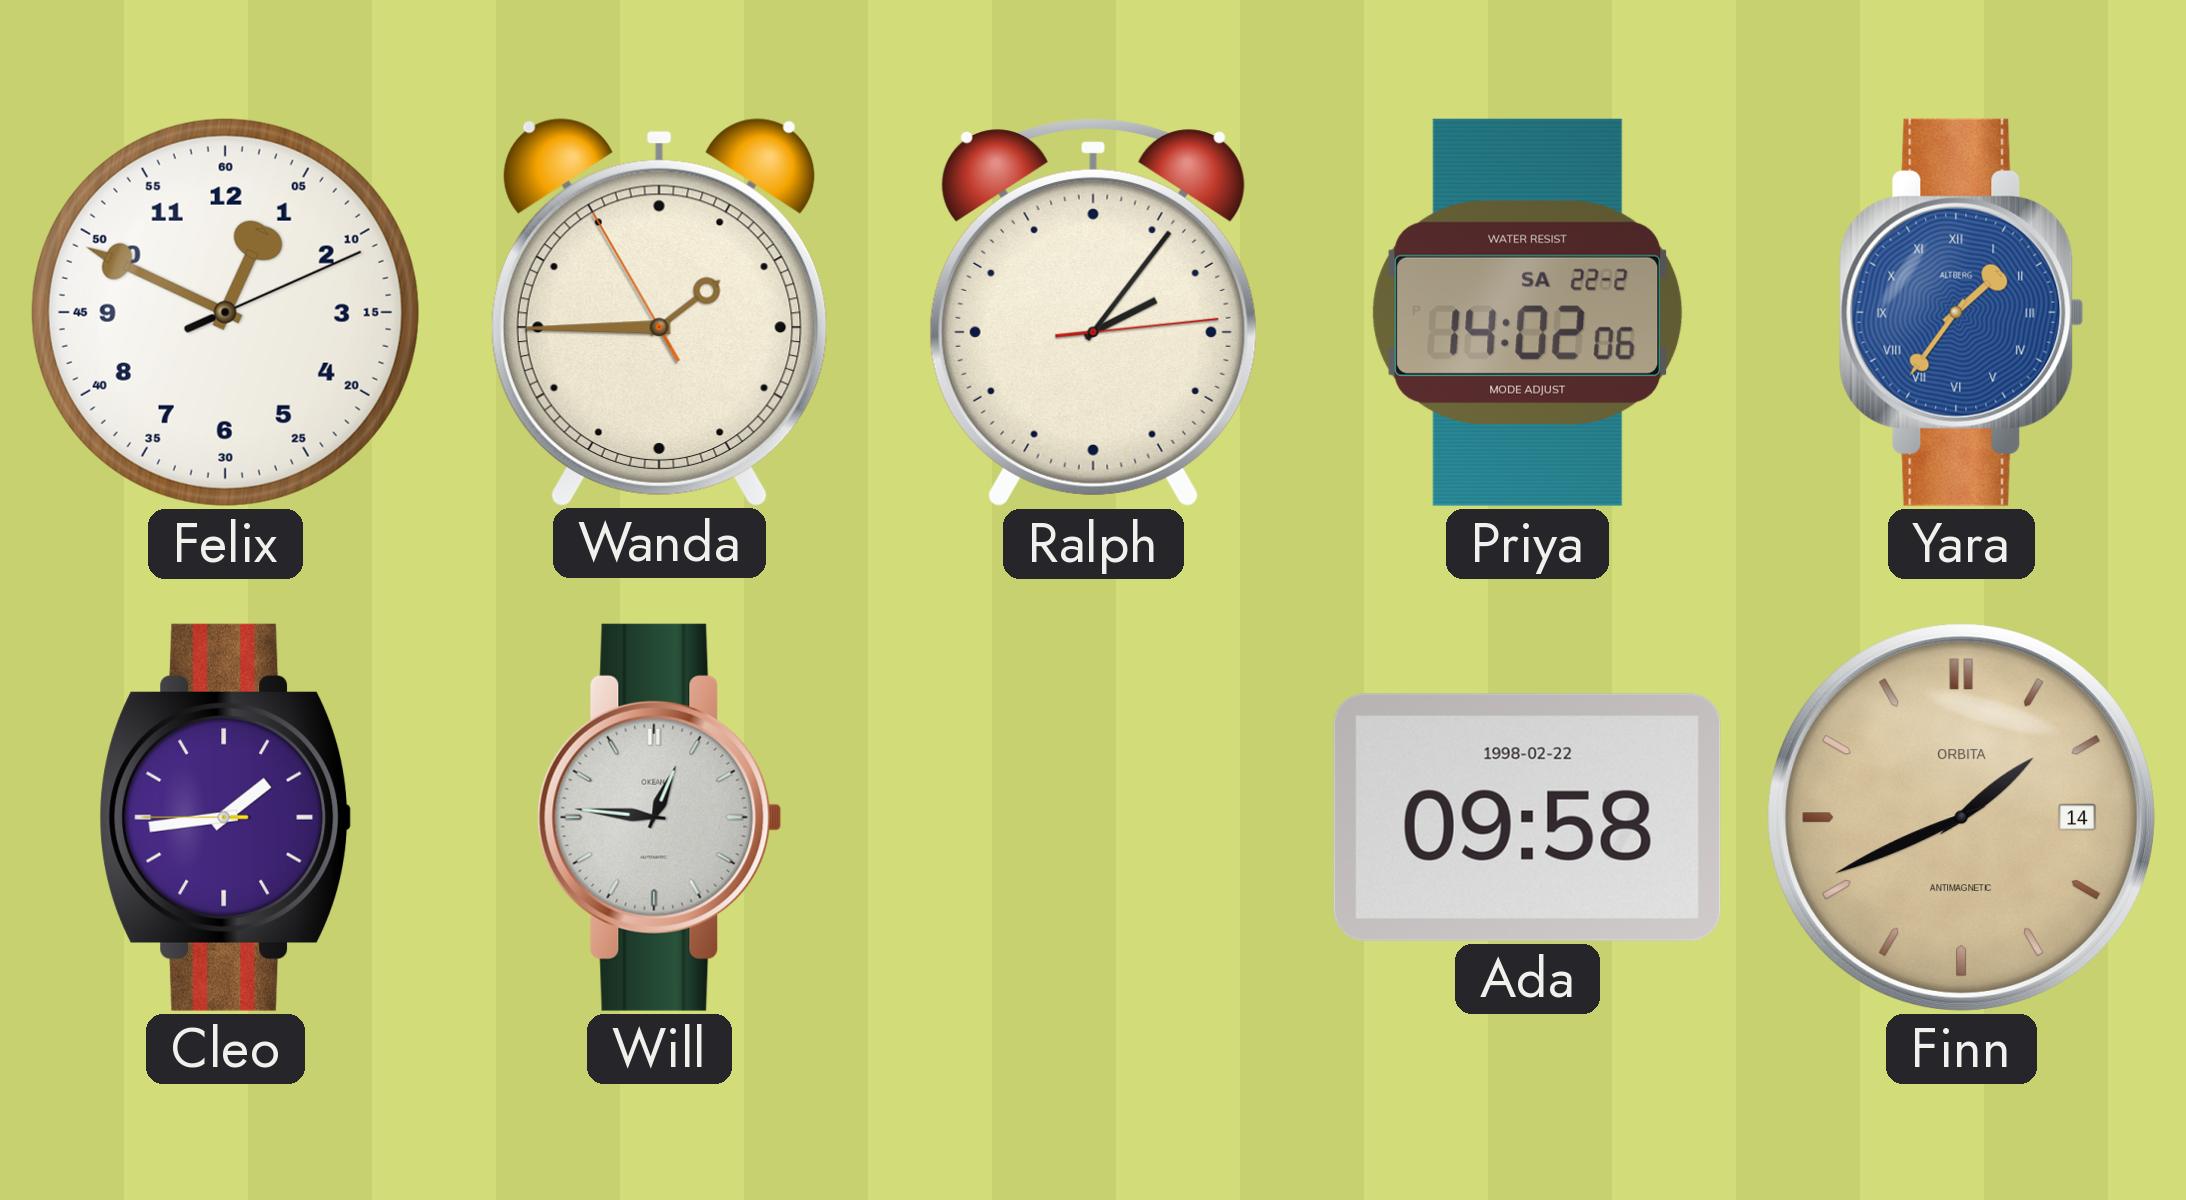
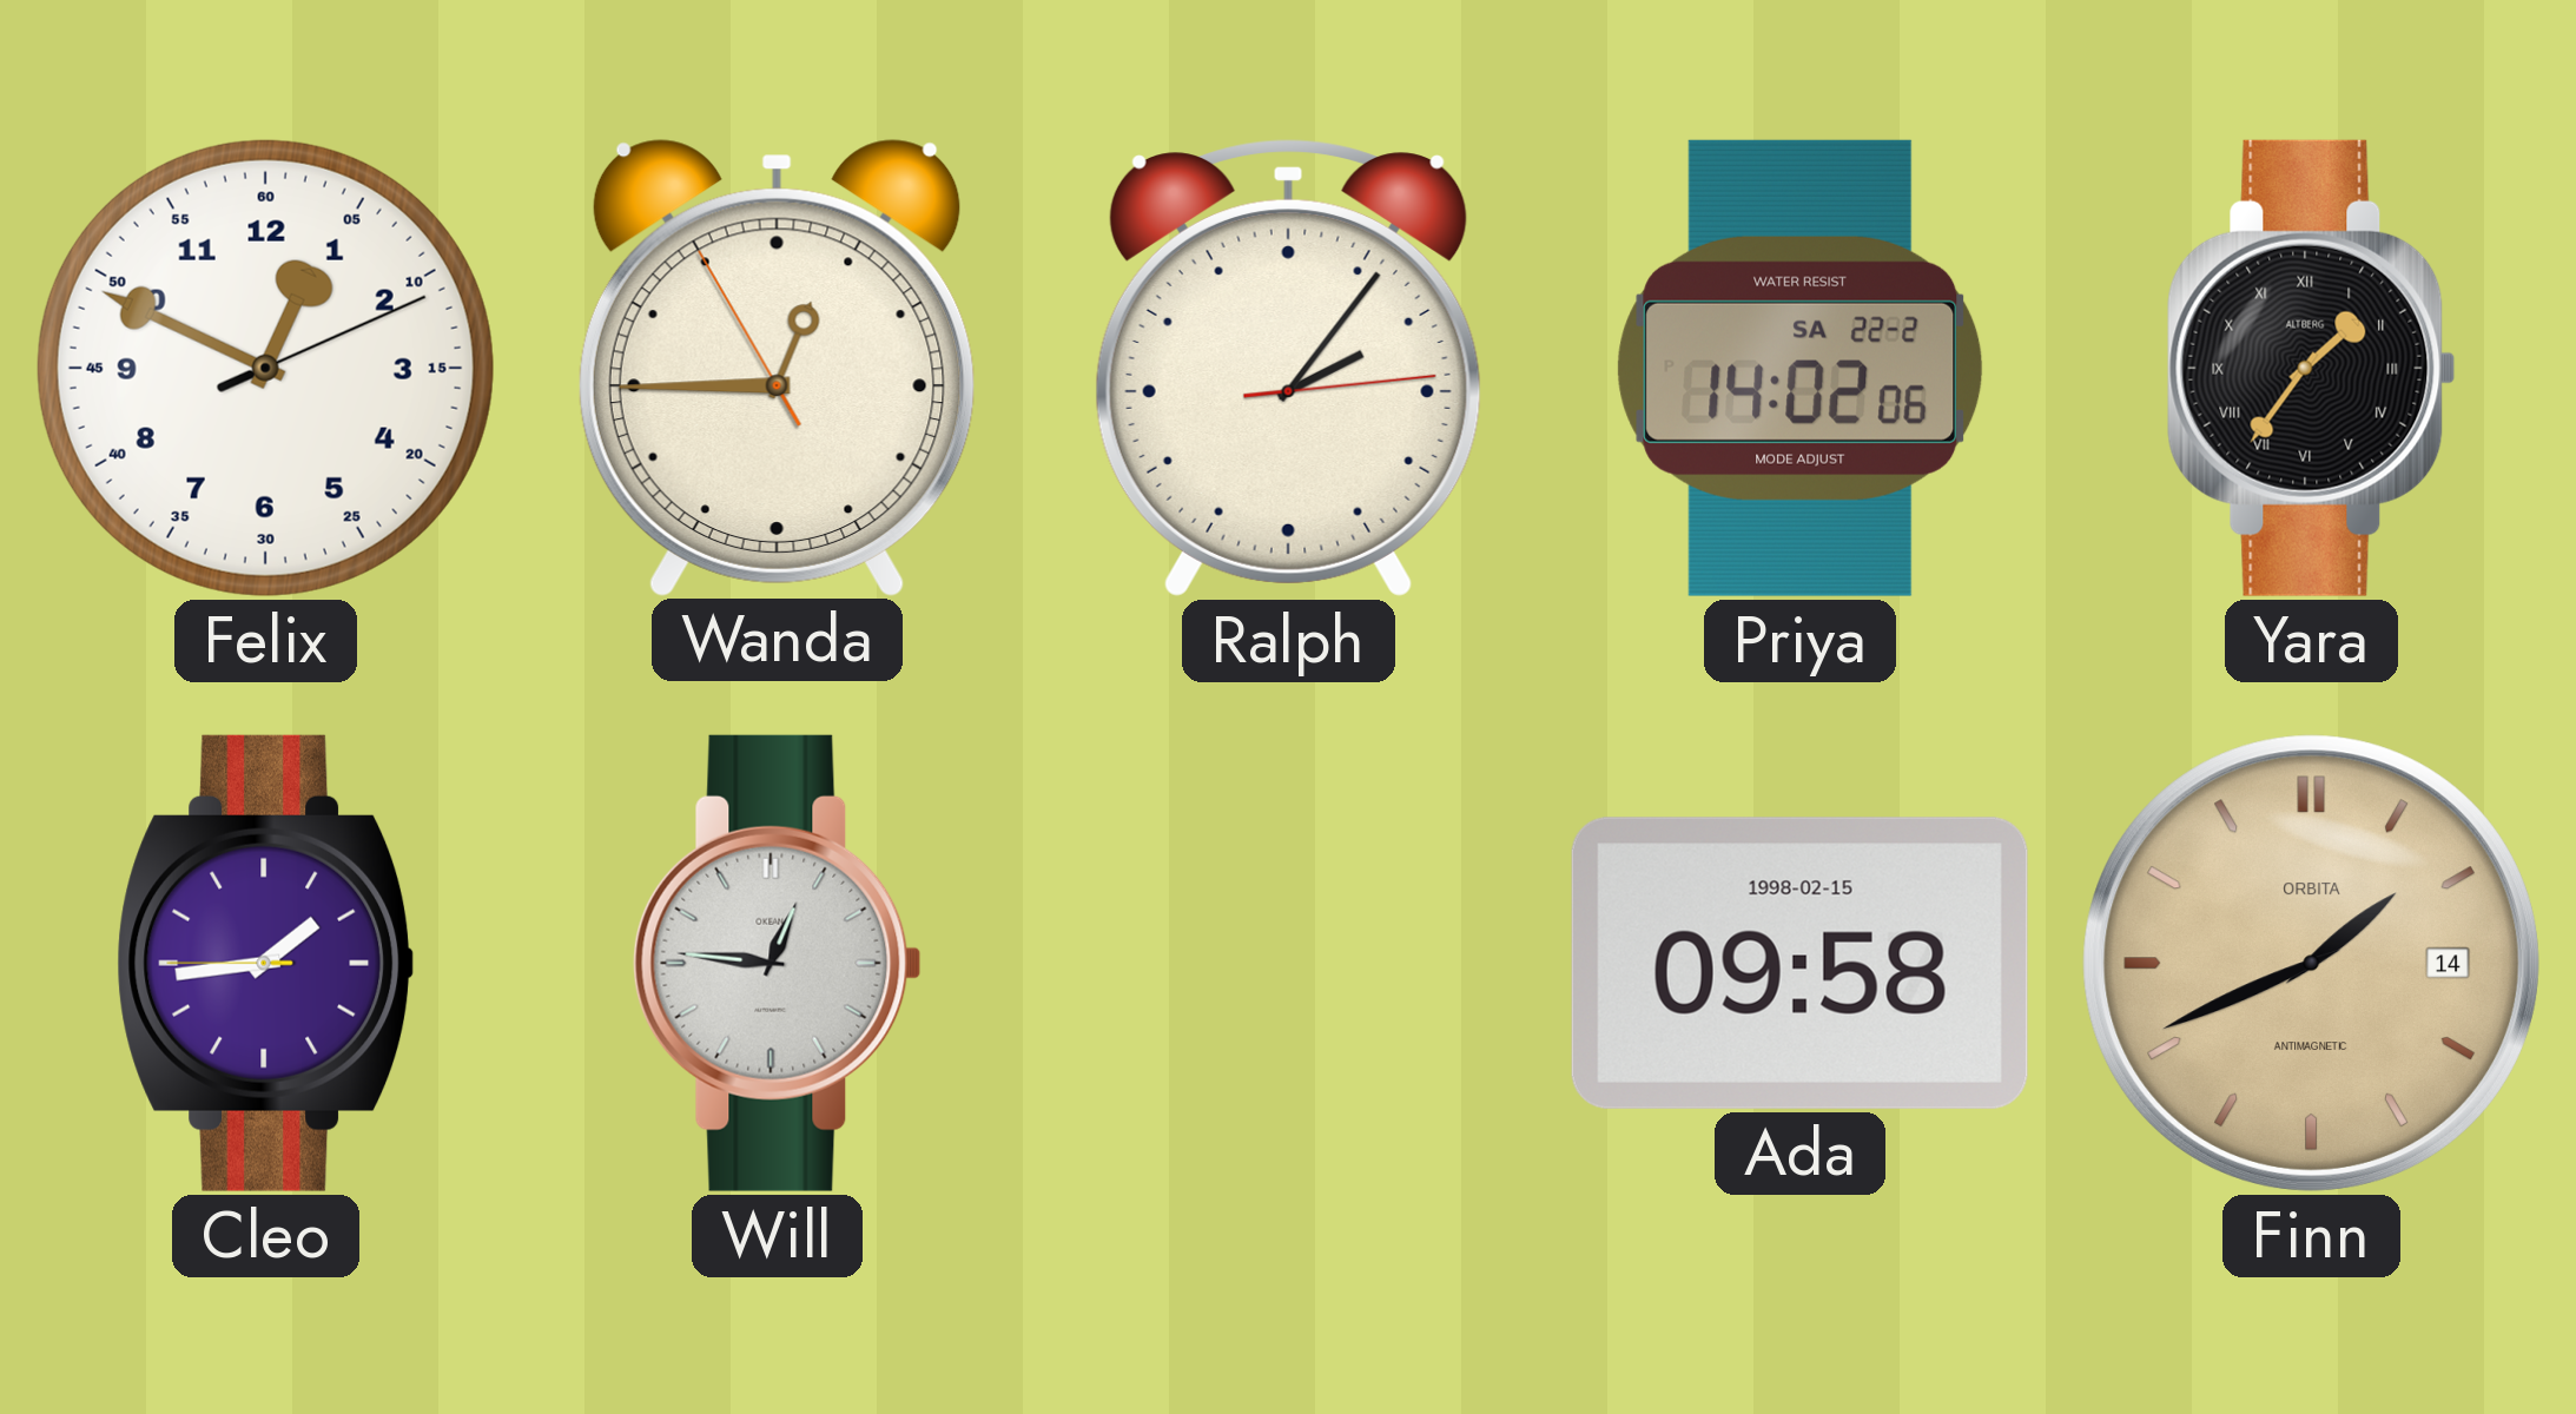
Wanda: 1:44 -> 12:44
Yara dial: blue -> black
Ada date: 1998-02-22 -> 1998-02-15
